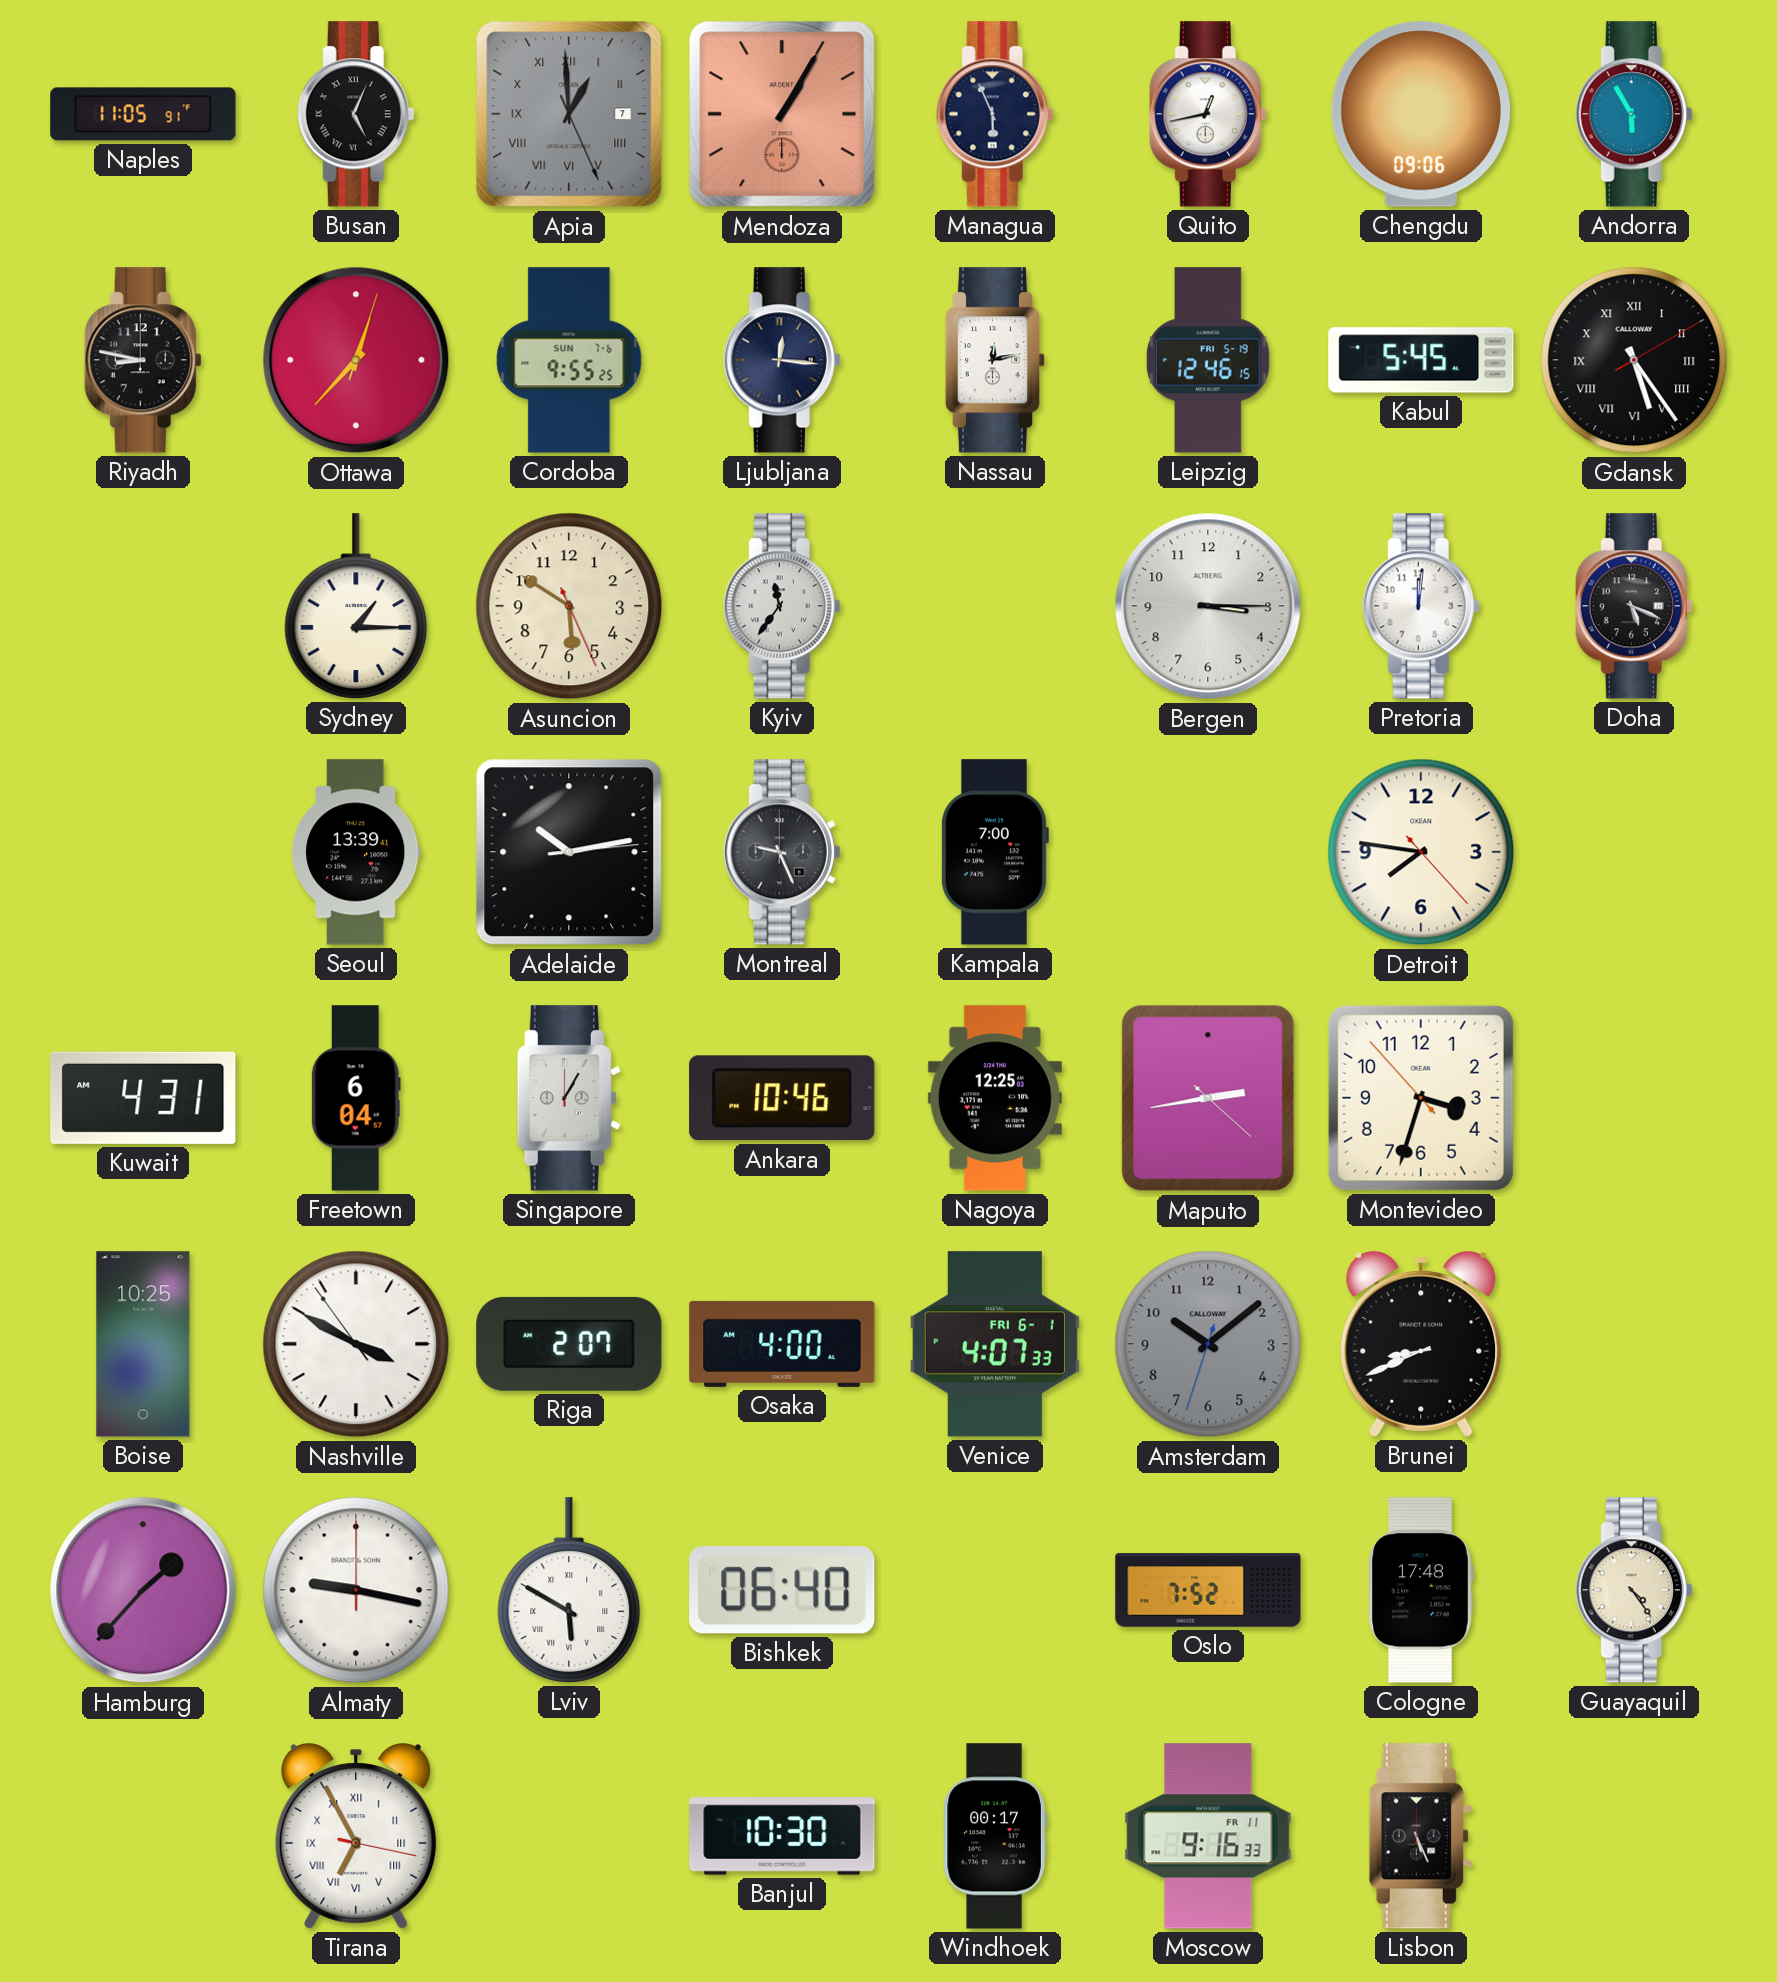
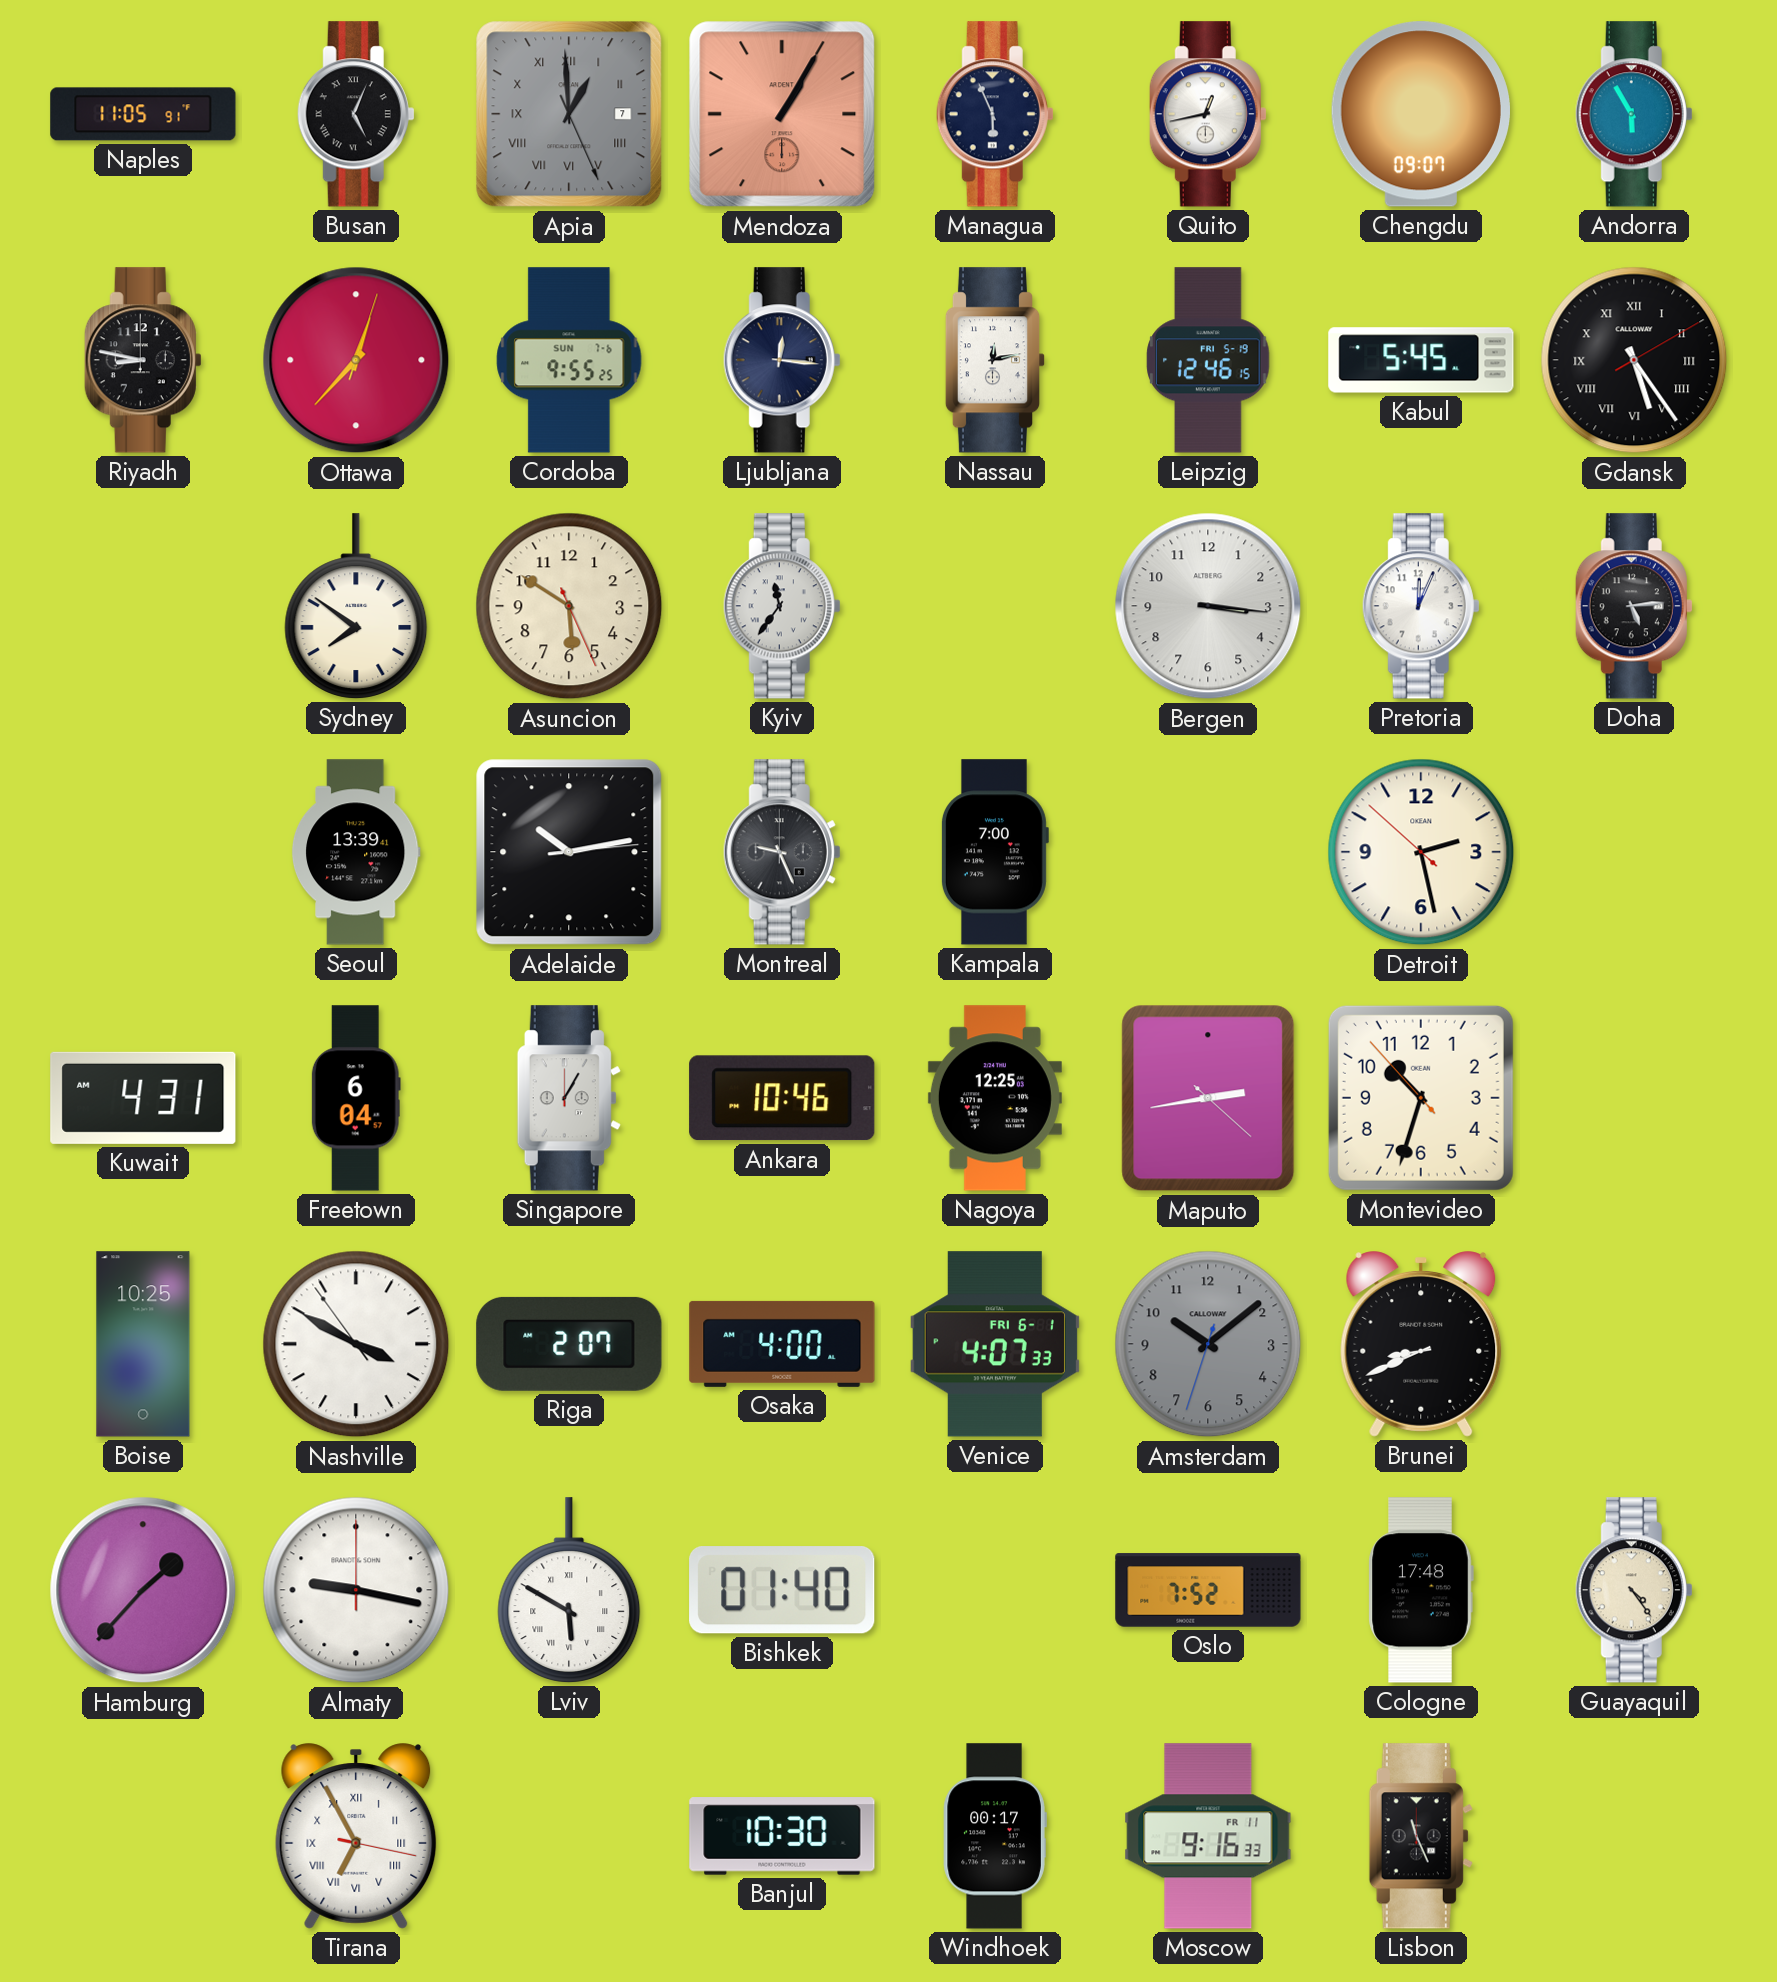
Chengdu: 09:06 -> 09:07
Sydney: 1:15 -> 7:51
Bergen: 3:15 -> 3:16
Pretoria: 12:01 -> 12:04
Doha: 5:19 -> 5:14
Detroit: 7:46 -> 2:27
Montevideo: 3:32 -> 10:32
Bishkek: 06:40 -> 01:40
Lisbon: 5:26 -> 11:26
